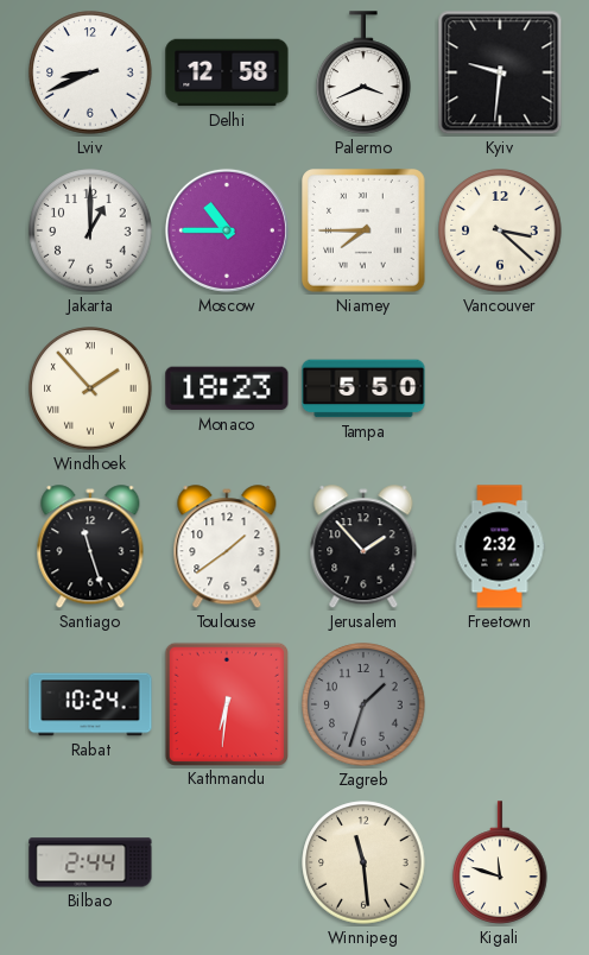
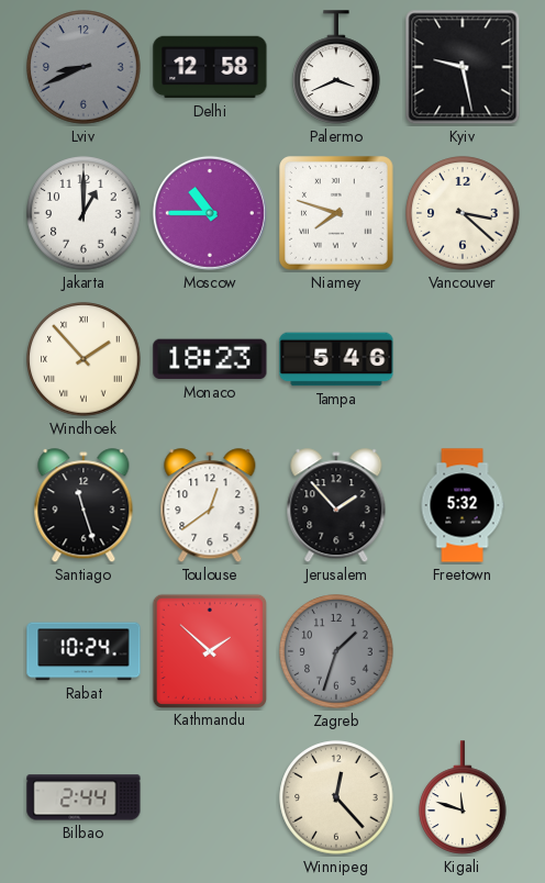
Lviv dial: white -> grey
Kyiv: 9:31 -> 9:28
Niamey: 7:45 -> 7:48
Tampa: 5:50 -> 5:46
Toulouse: 1:39 -> 12:39
Freetown: 2:32 -> 5:32
Kathmandu: 6:31 -> 1:52
Winnipeg: 11:29 -> 12:23
